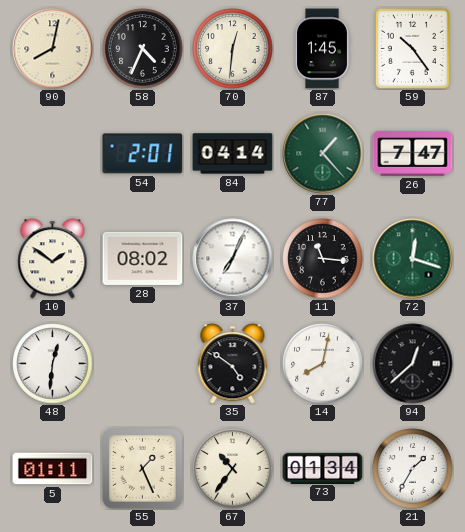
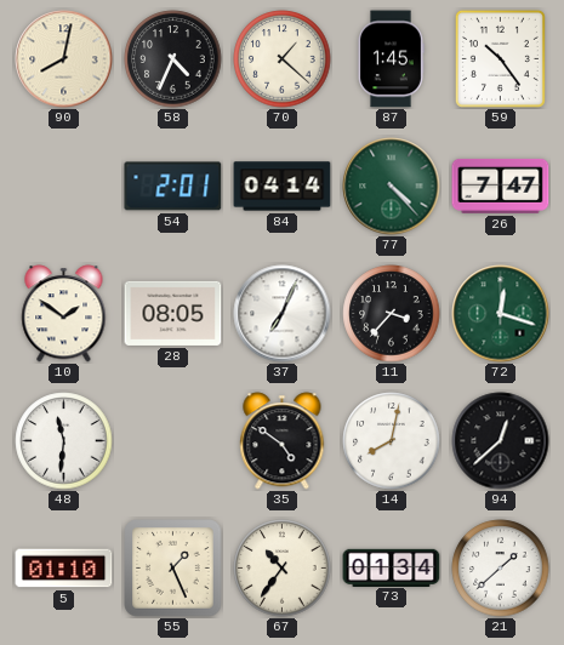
70: 12:31 -> 1:22
77: 1:23 -> 4:23
28: 08:02 -> 08:05
11: 11:16 -> 3:37
48: 12:31 -> 11:31
5: 01:11 -> 01:10
21: 1:35 -> 1:38
